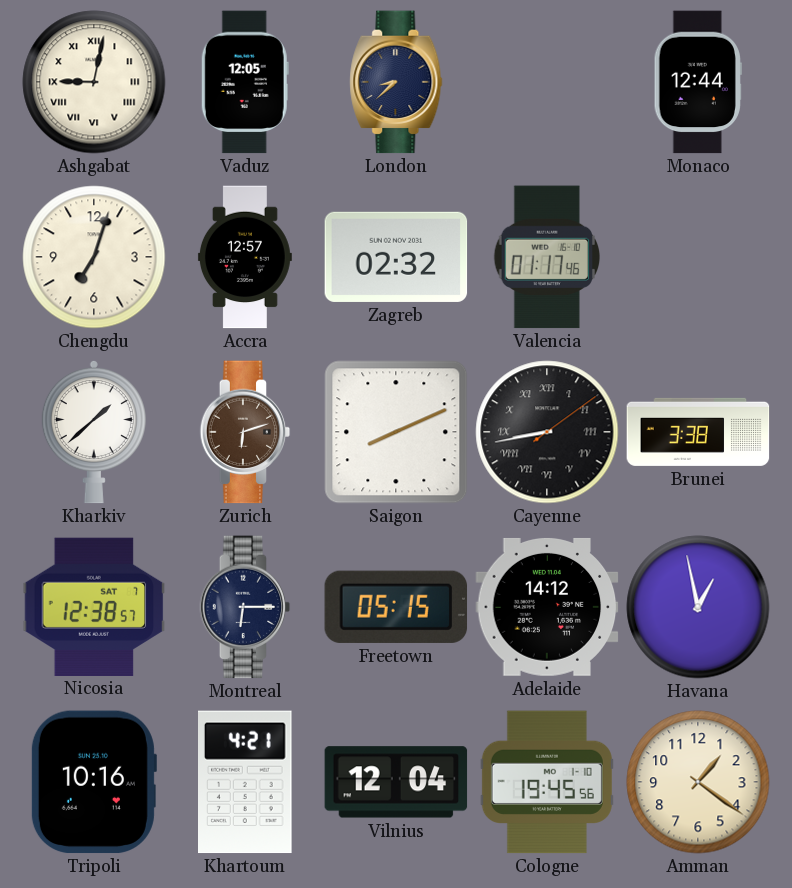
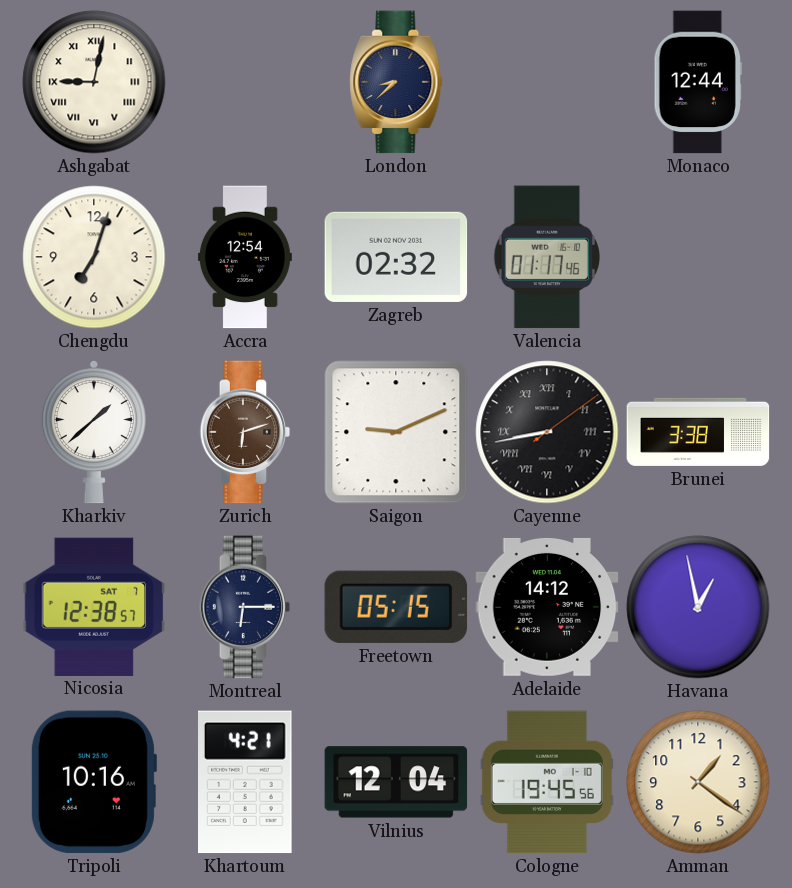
Vaduz: 12:05 -> none
Accra: 12:57 -> 12:54
Saigon: 8:11 -> 9:11
